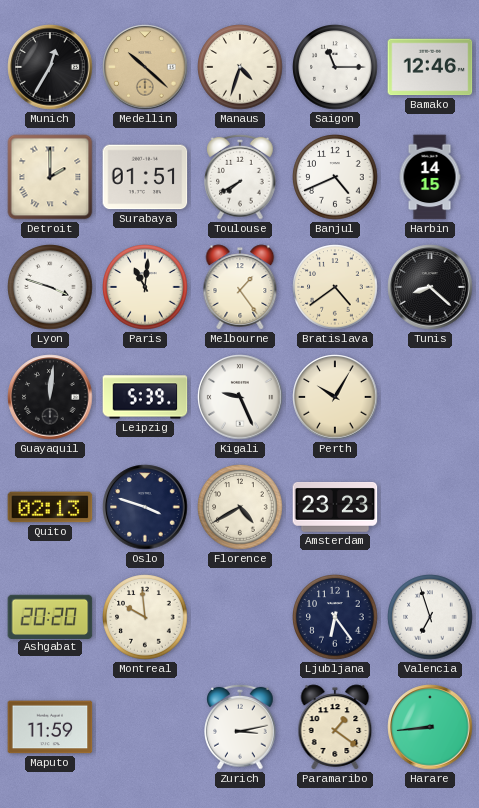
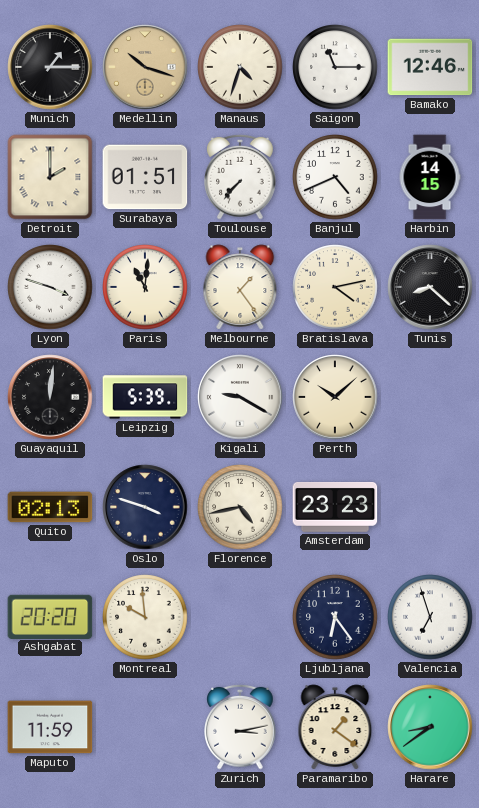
Munich: 12:35 -> 1:15
Medellin: 10:22 -> 10:18
Toulouse: 7:40 -> 7:37
Bratislava: 4:39 -> 4:13
Kigali: 9:26 -> 9:20
Perth: 10:05 -> 10:08
Florence: 4:40 -> 4:43
Harare: 8:44 -> 8:39
